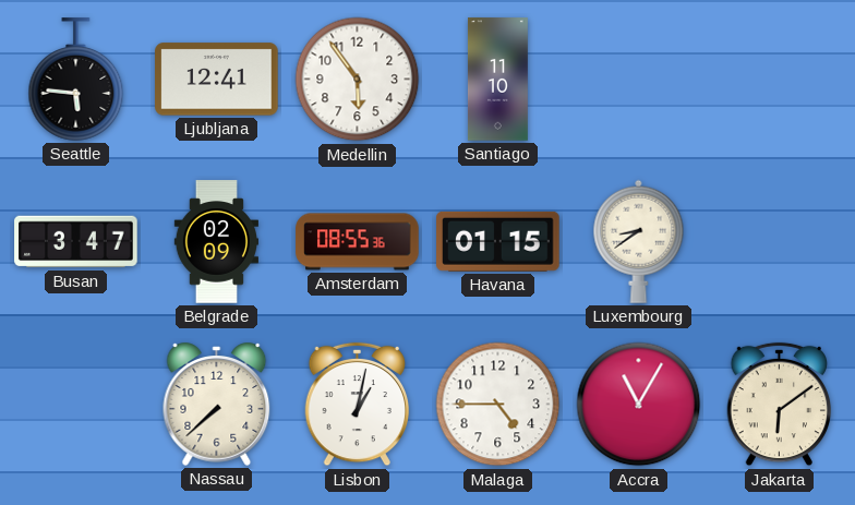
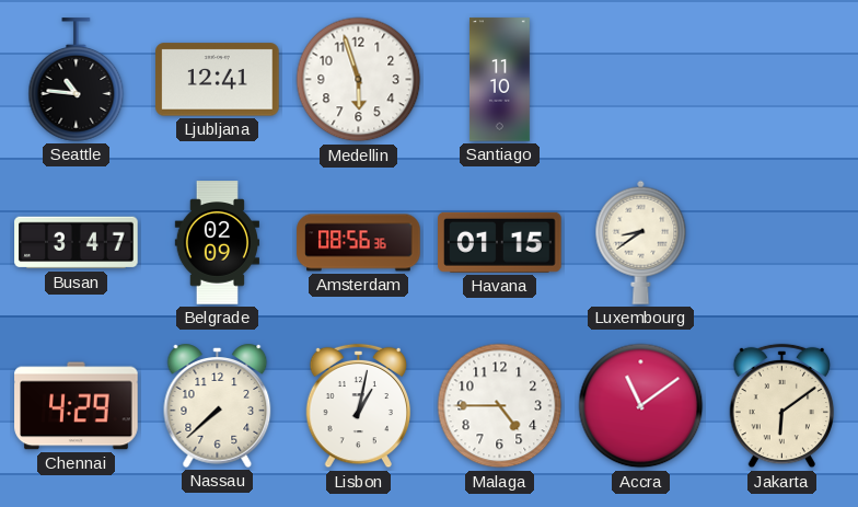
Seattle: 5:46 -> 10:46
Medellin: 5:54 -> 5:57
Amsterdam: 08:55 -> 08:56
Chennai: none -> 4:29
Accra: 11:05 -> 11:09
